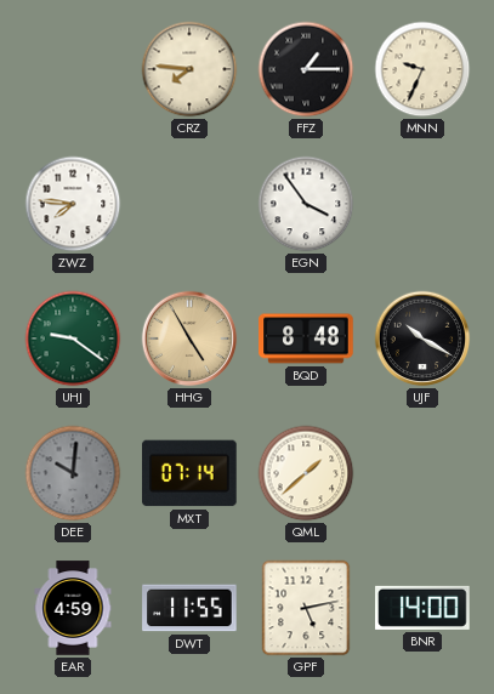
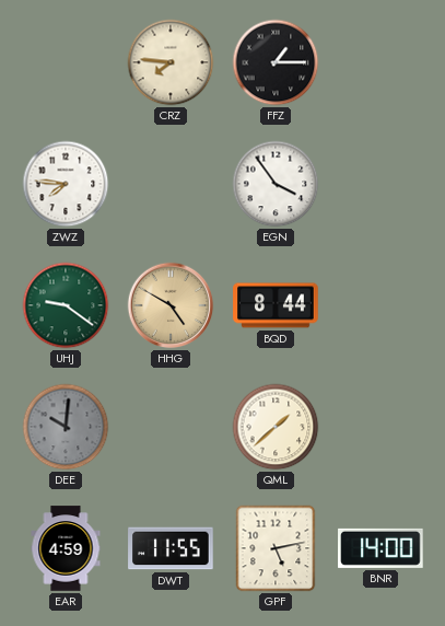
MNN: 9:34 -> none
HHG: 4:55 -> 4:50
BQD: 8:48 -> 8:44
UJF: 10:20 -> none
MXT: 07:14 -> none
